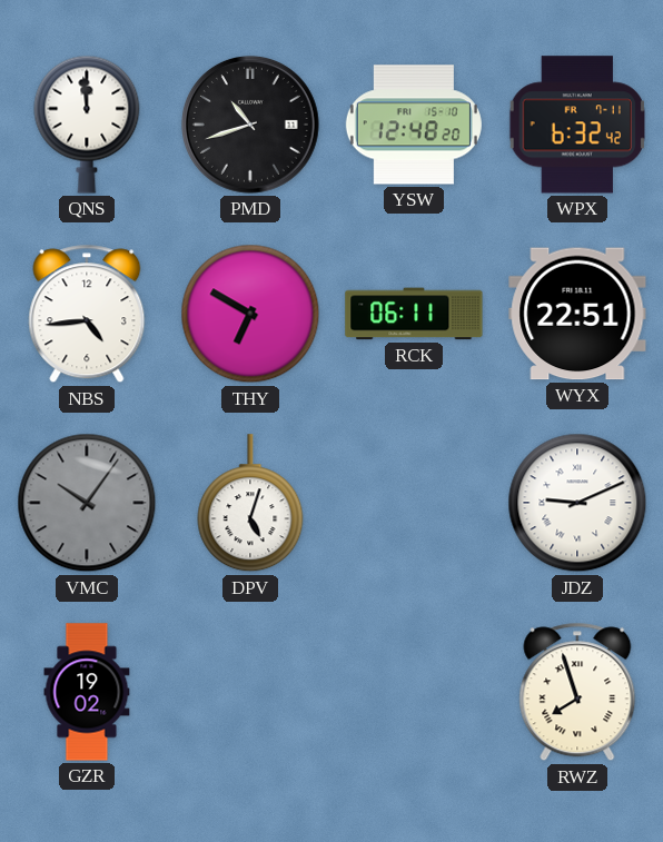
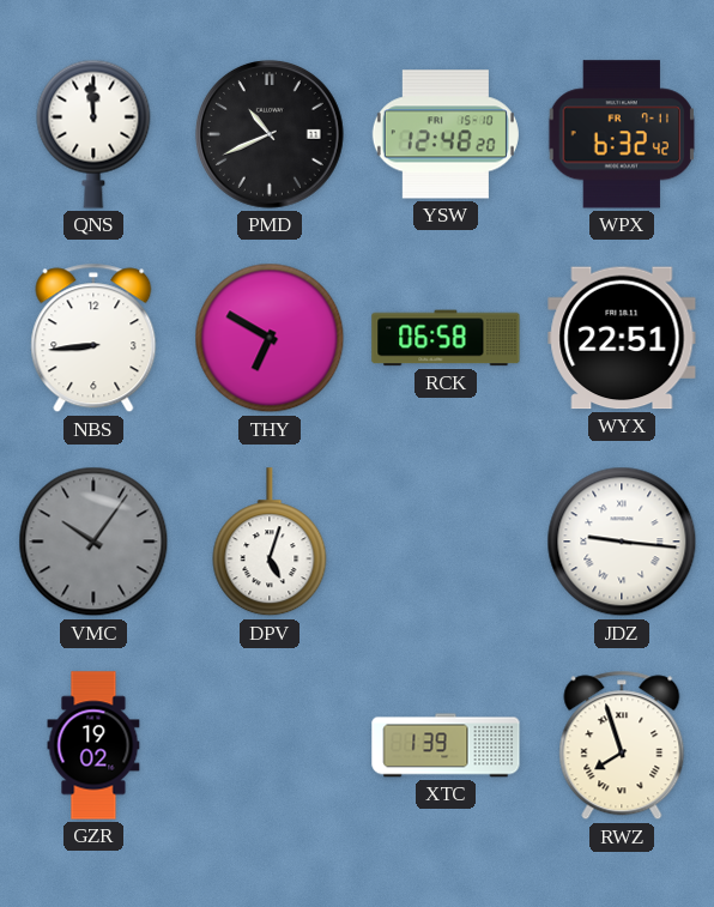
PMD: 10:42 -> 10:41
NBS: 4:44 -> 8:44
RCK: 06:11 -> 06:58
JDZ: 9:11 -> 9:16
XTC: none -> 1:39
